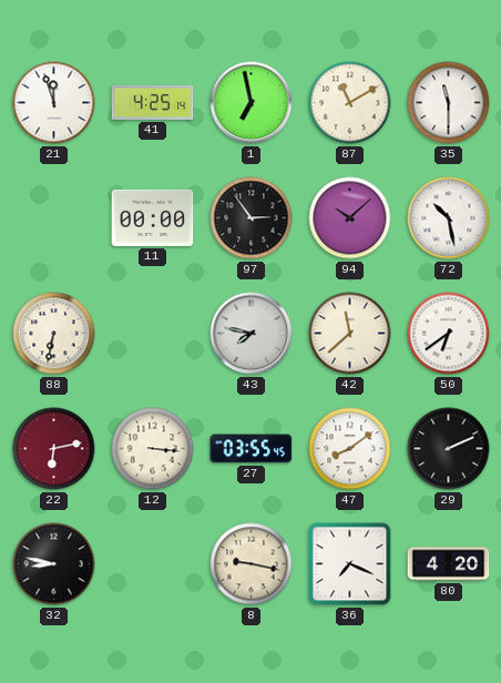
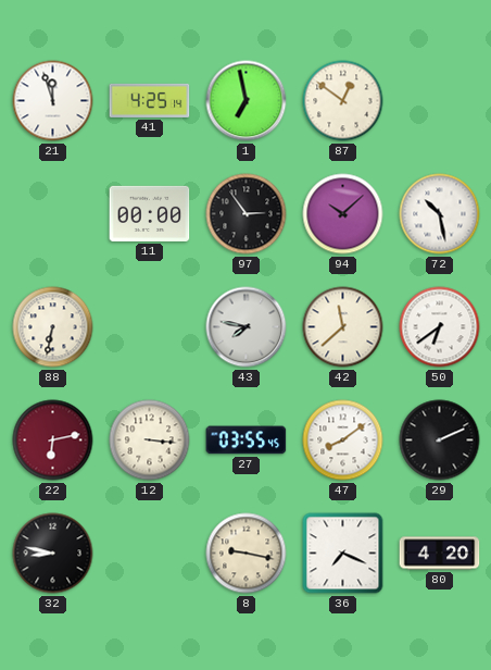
87: 11:10 -> 12:51
35: 11:30 -> none
